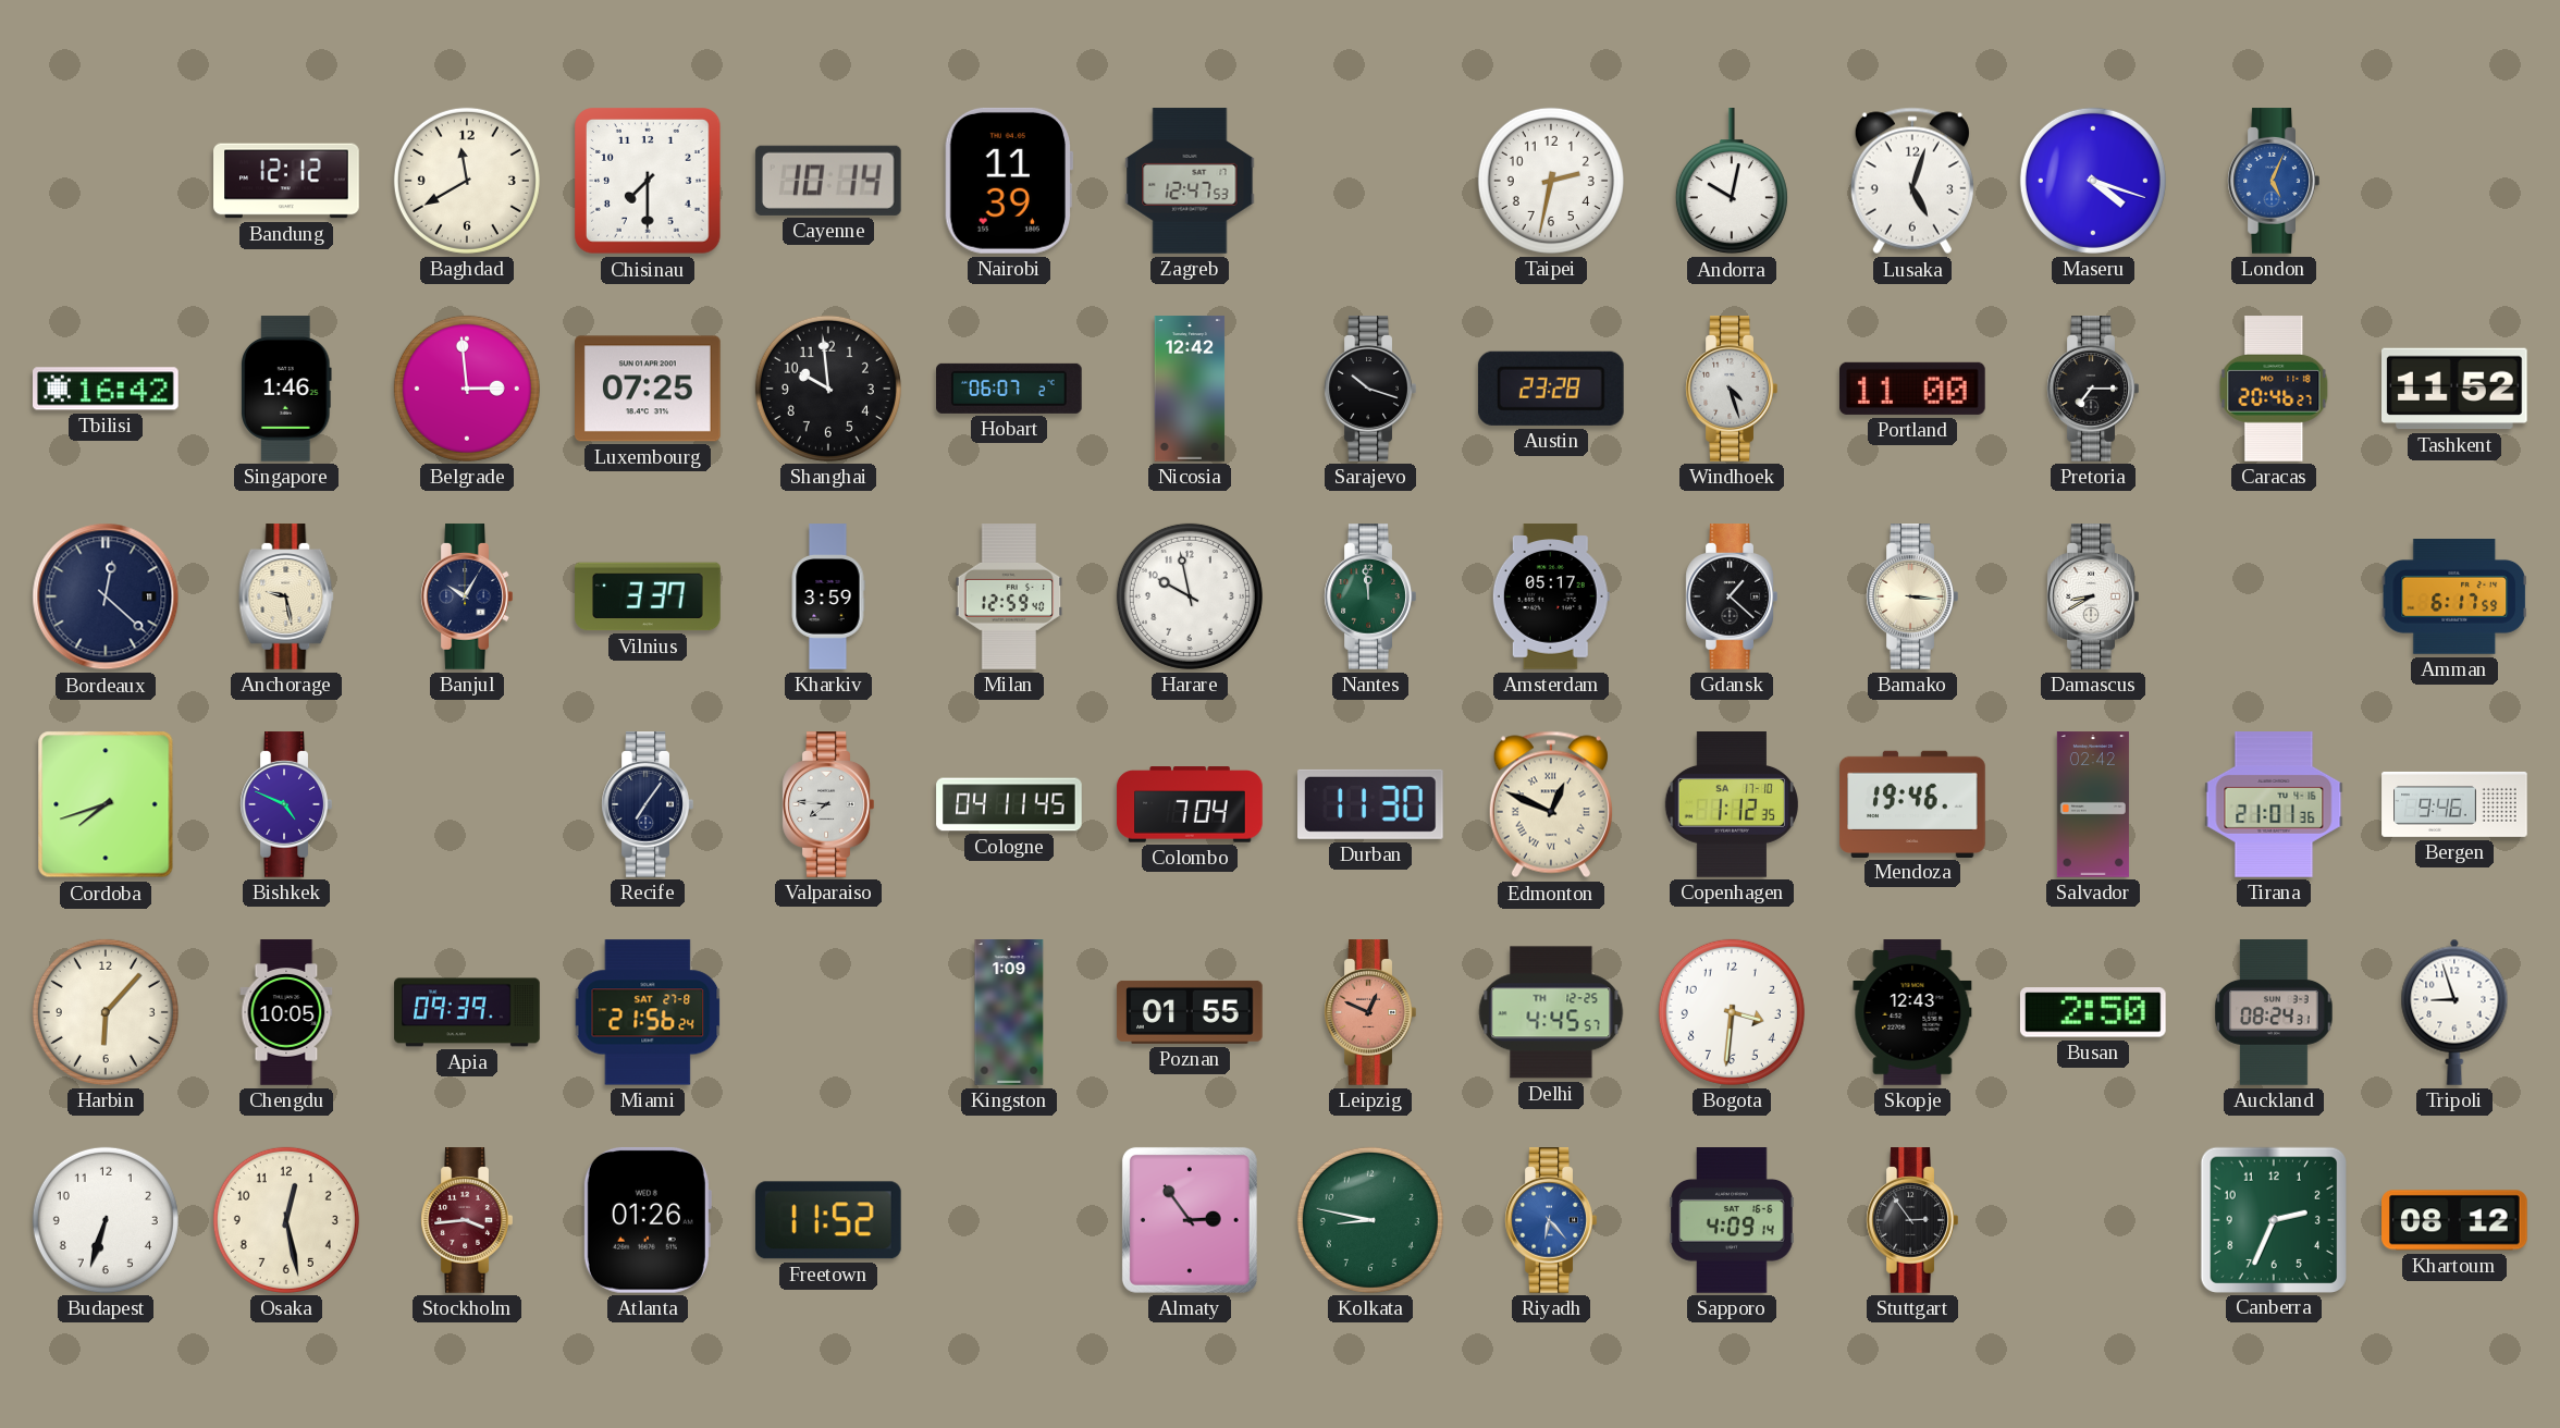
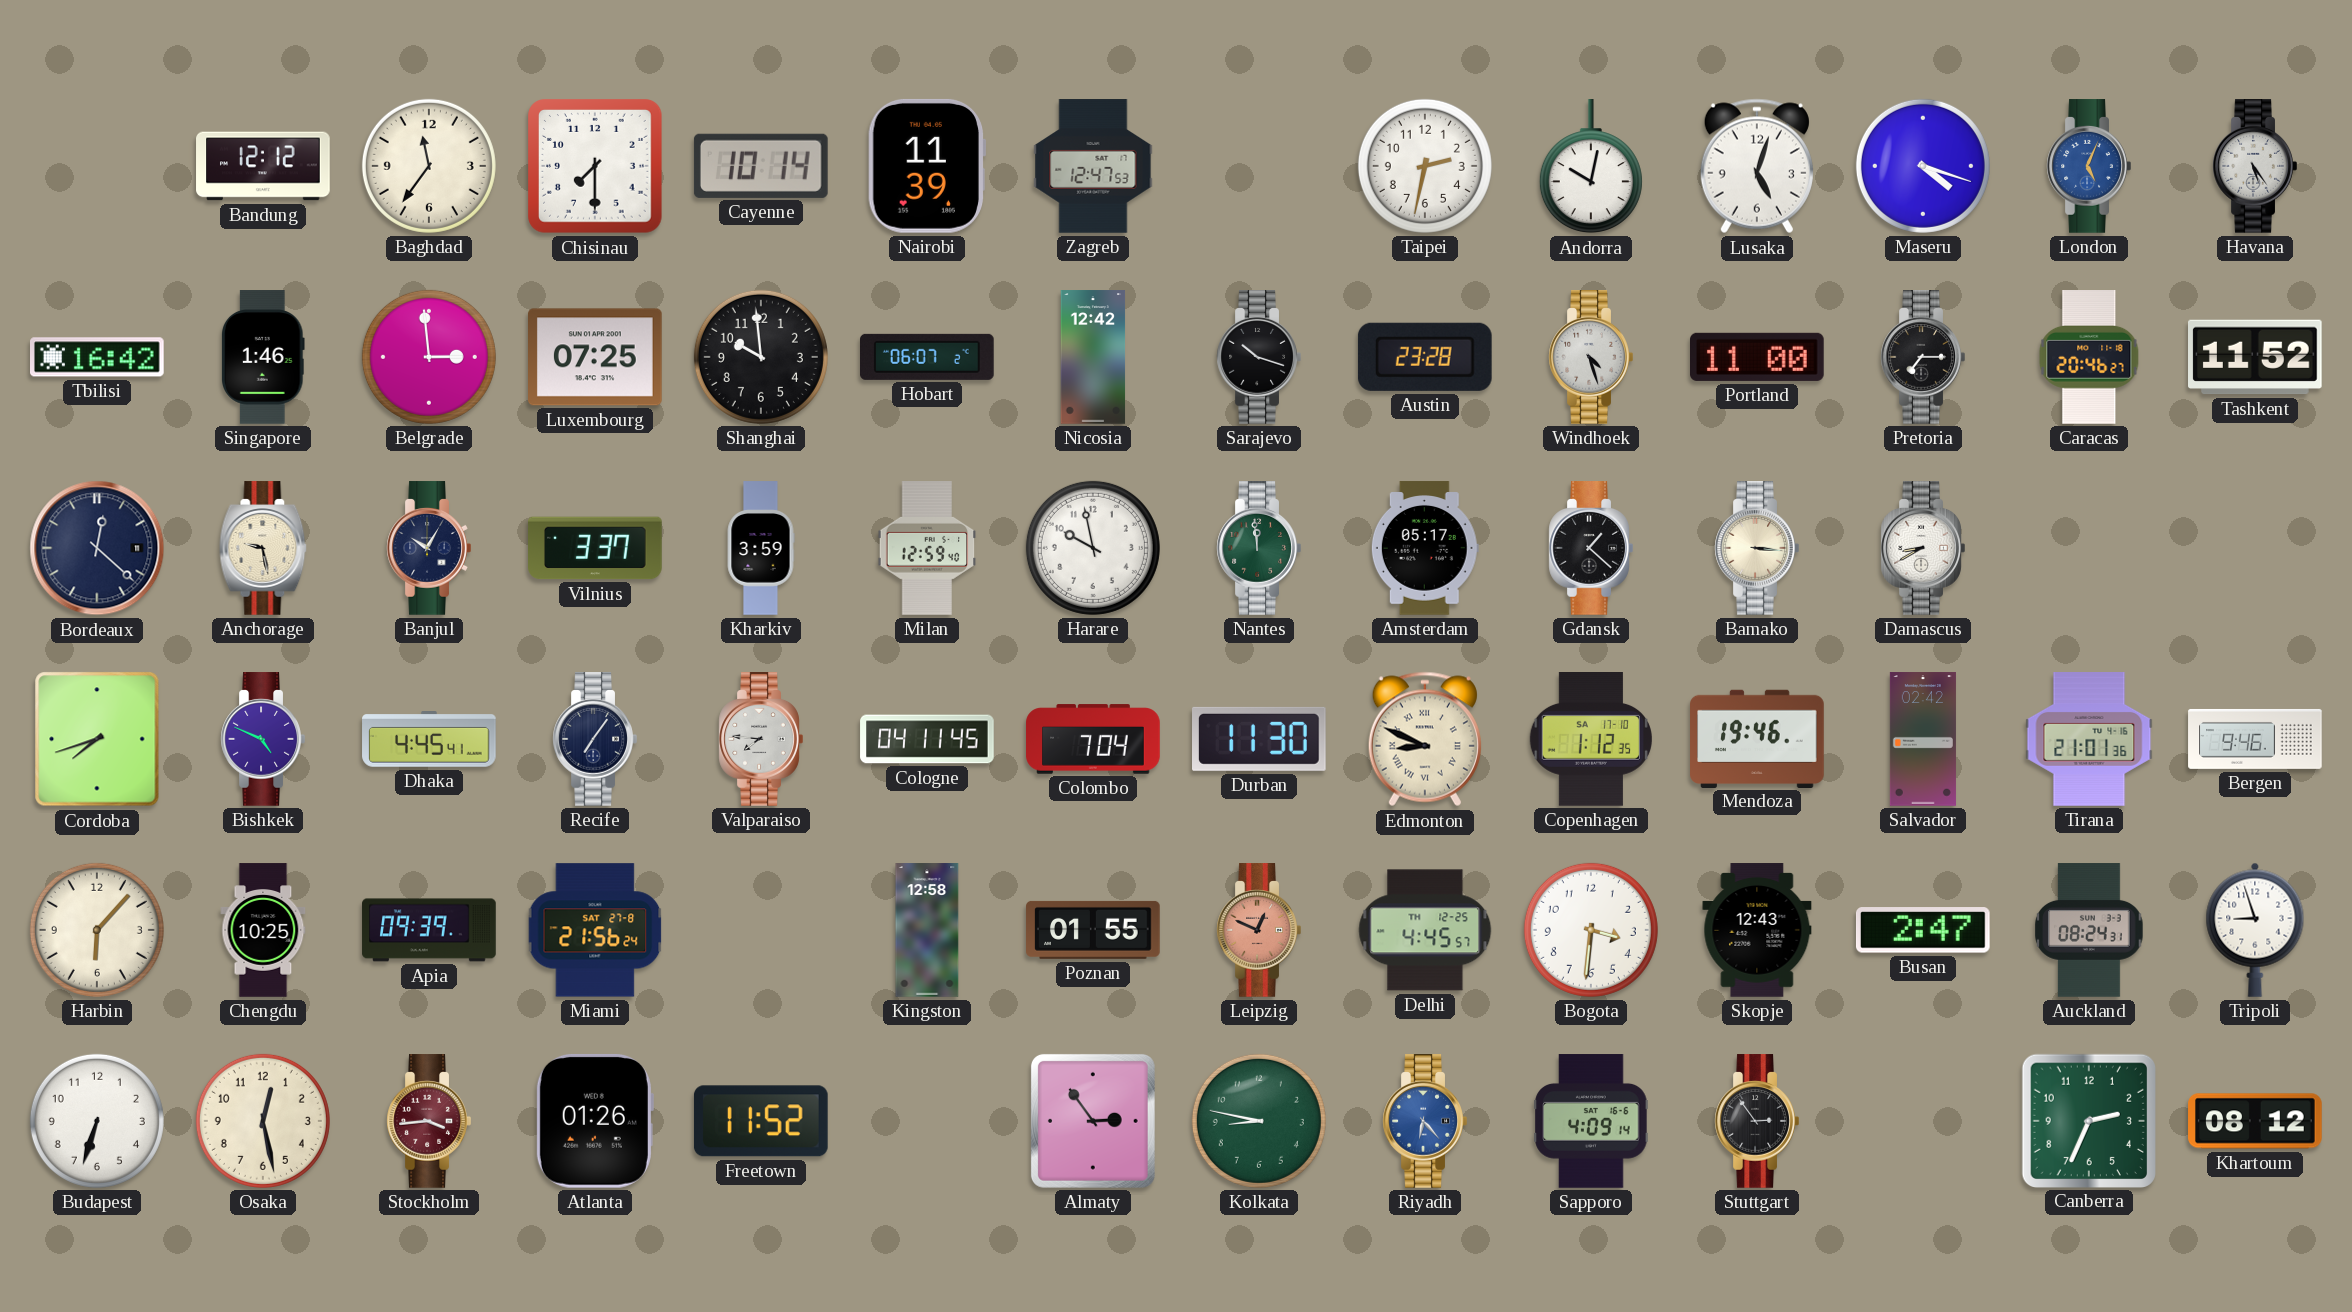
Baghdad: 11:40 -> 11:36
Havana: none -> 5:24
Amman: 6:17 -> none
Dhaka: none -> 4:45
Edmonton: 12:49 -> 8:49
Chengdu: 10:05 -> 10:25
Kingston: 1:09 -> 12:58
Busan: 2:50 -> 2:47
